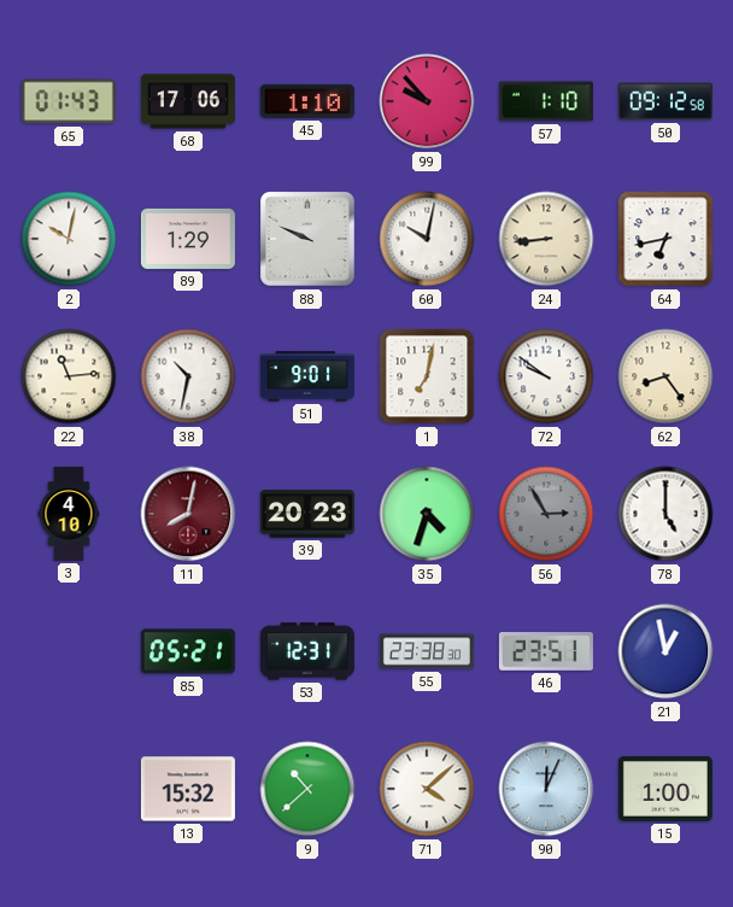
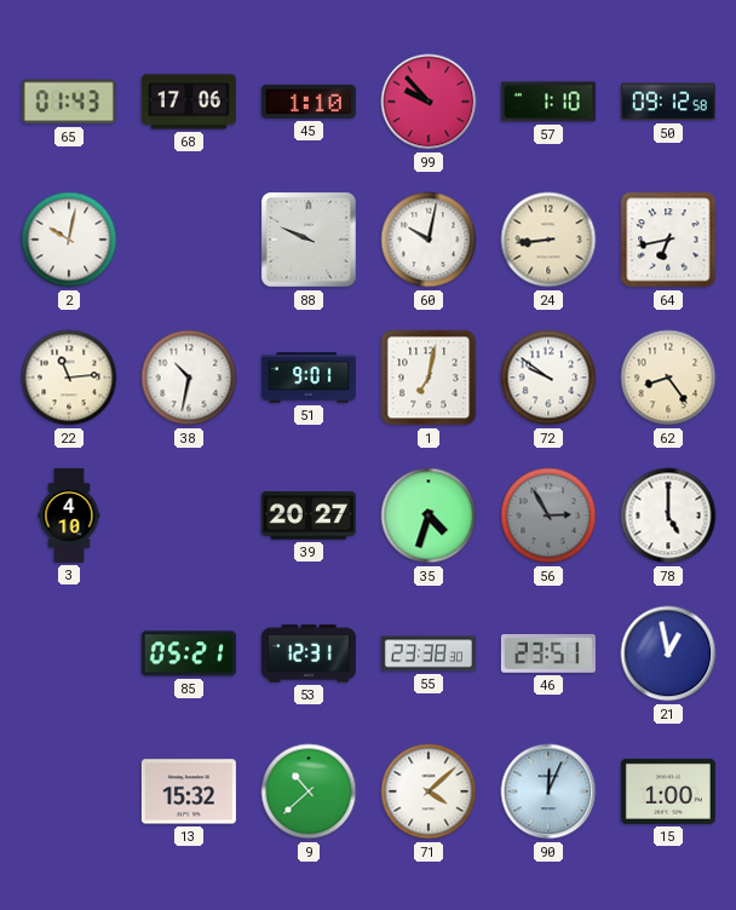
89: 1:29 -> none
11: 8:02 -> none
39: 20:23 -> 20:27
